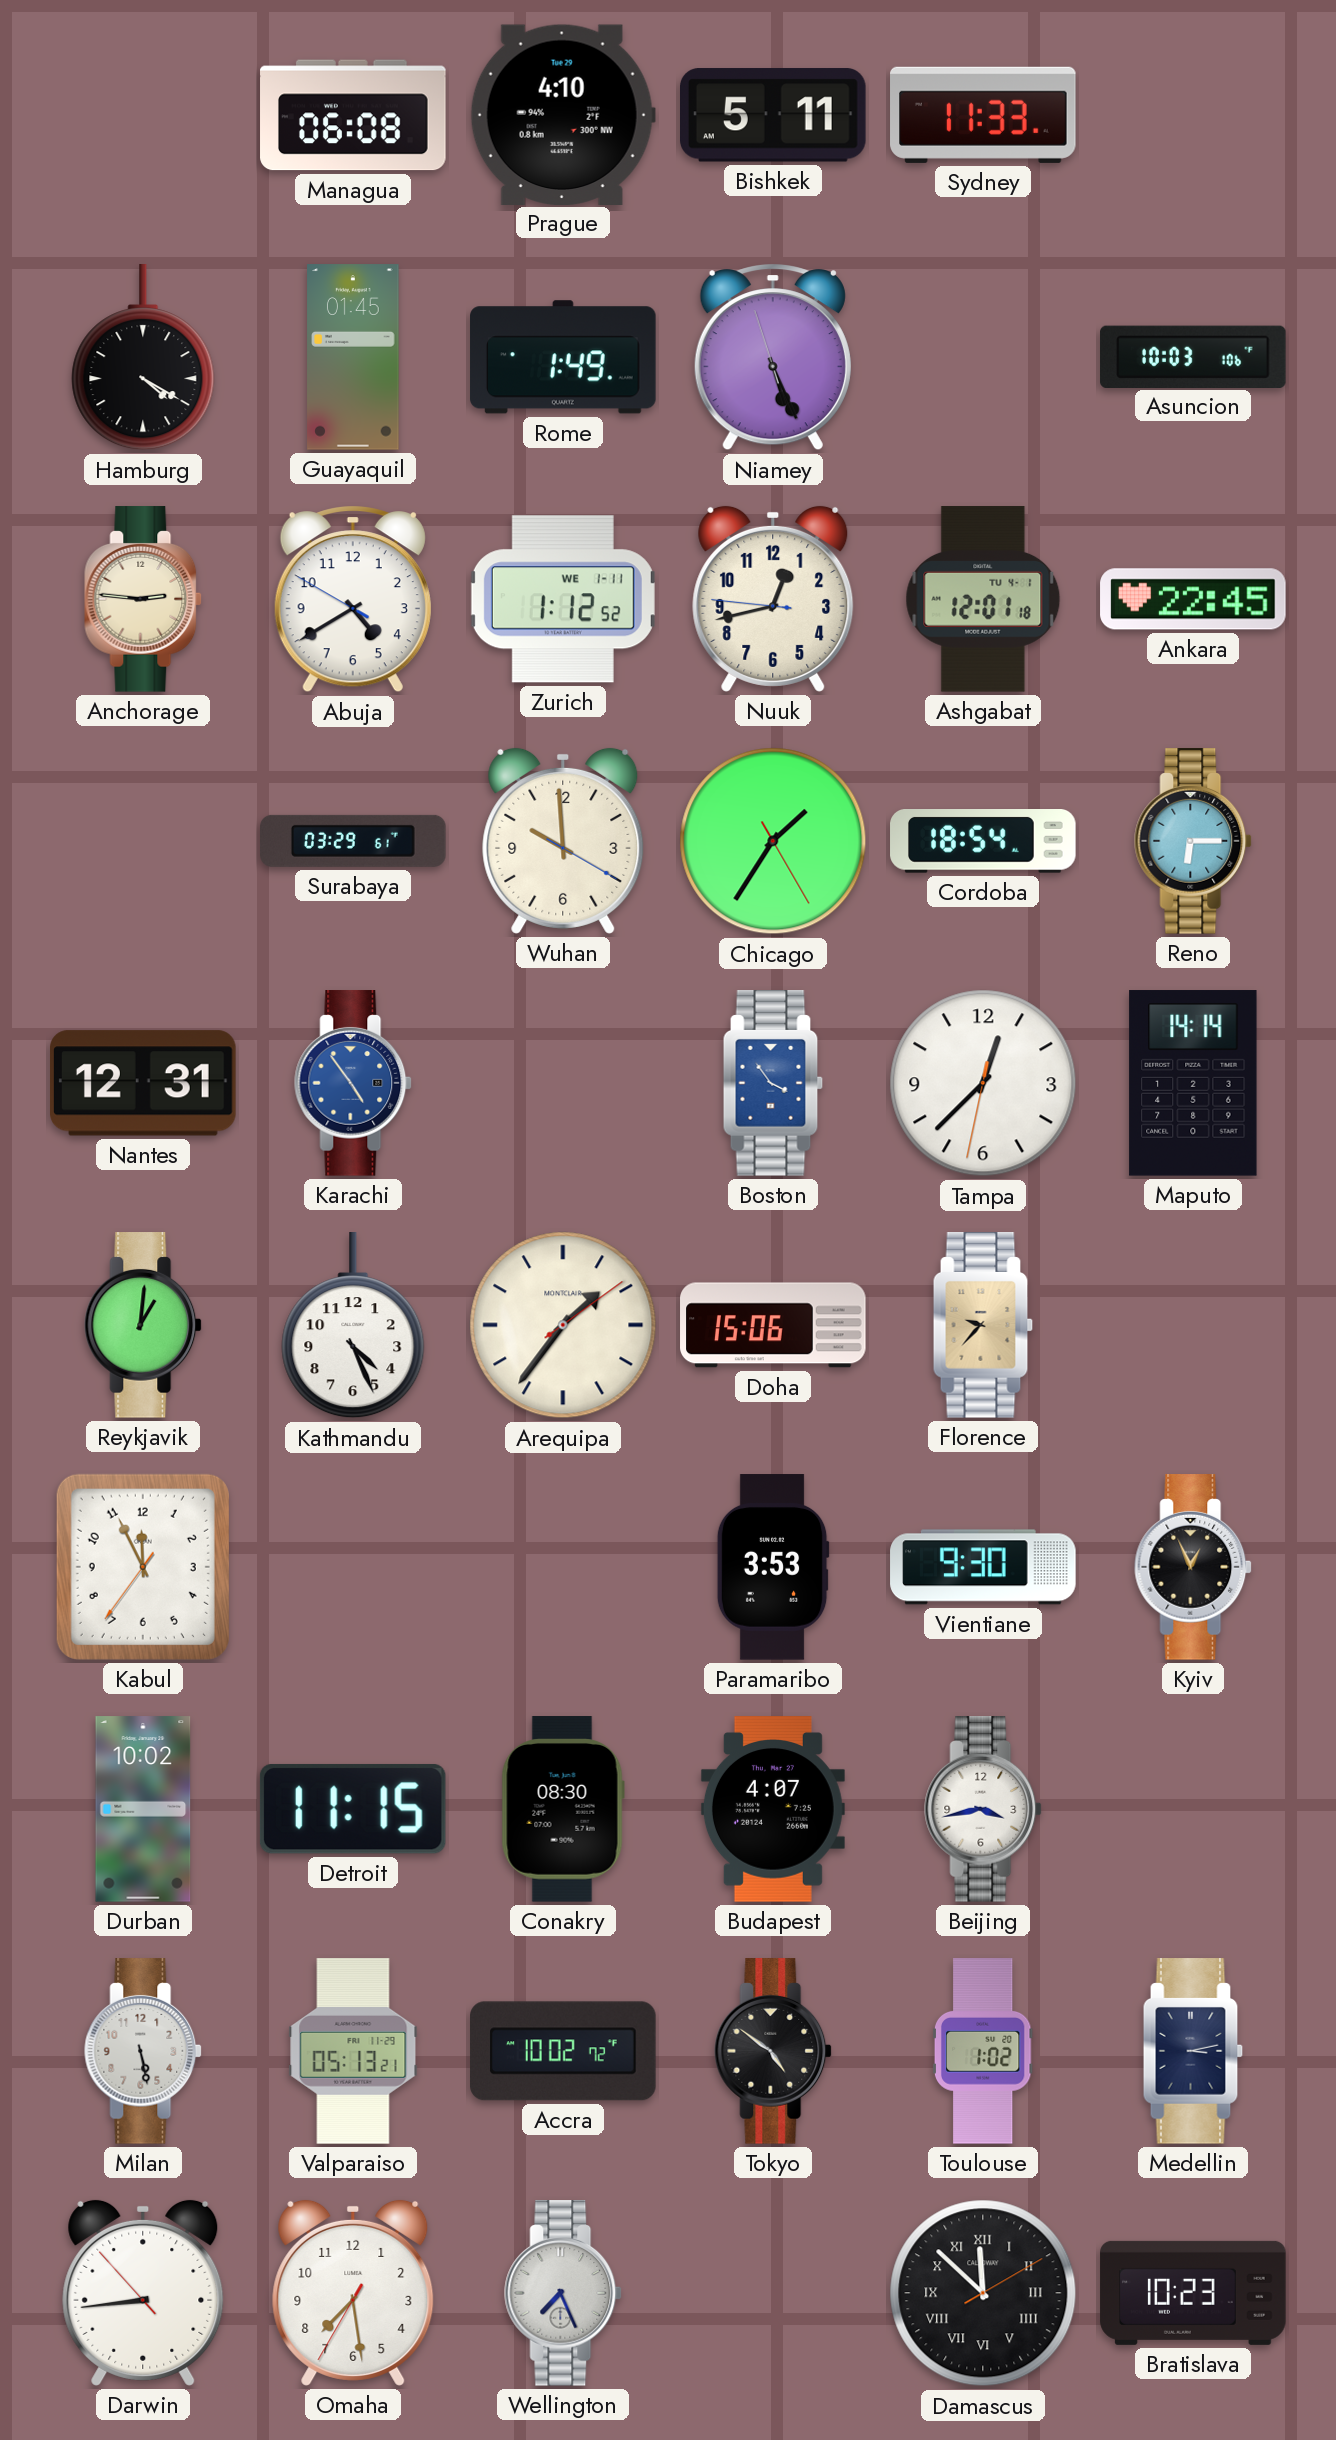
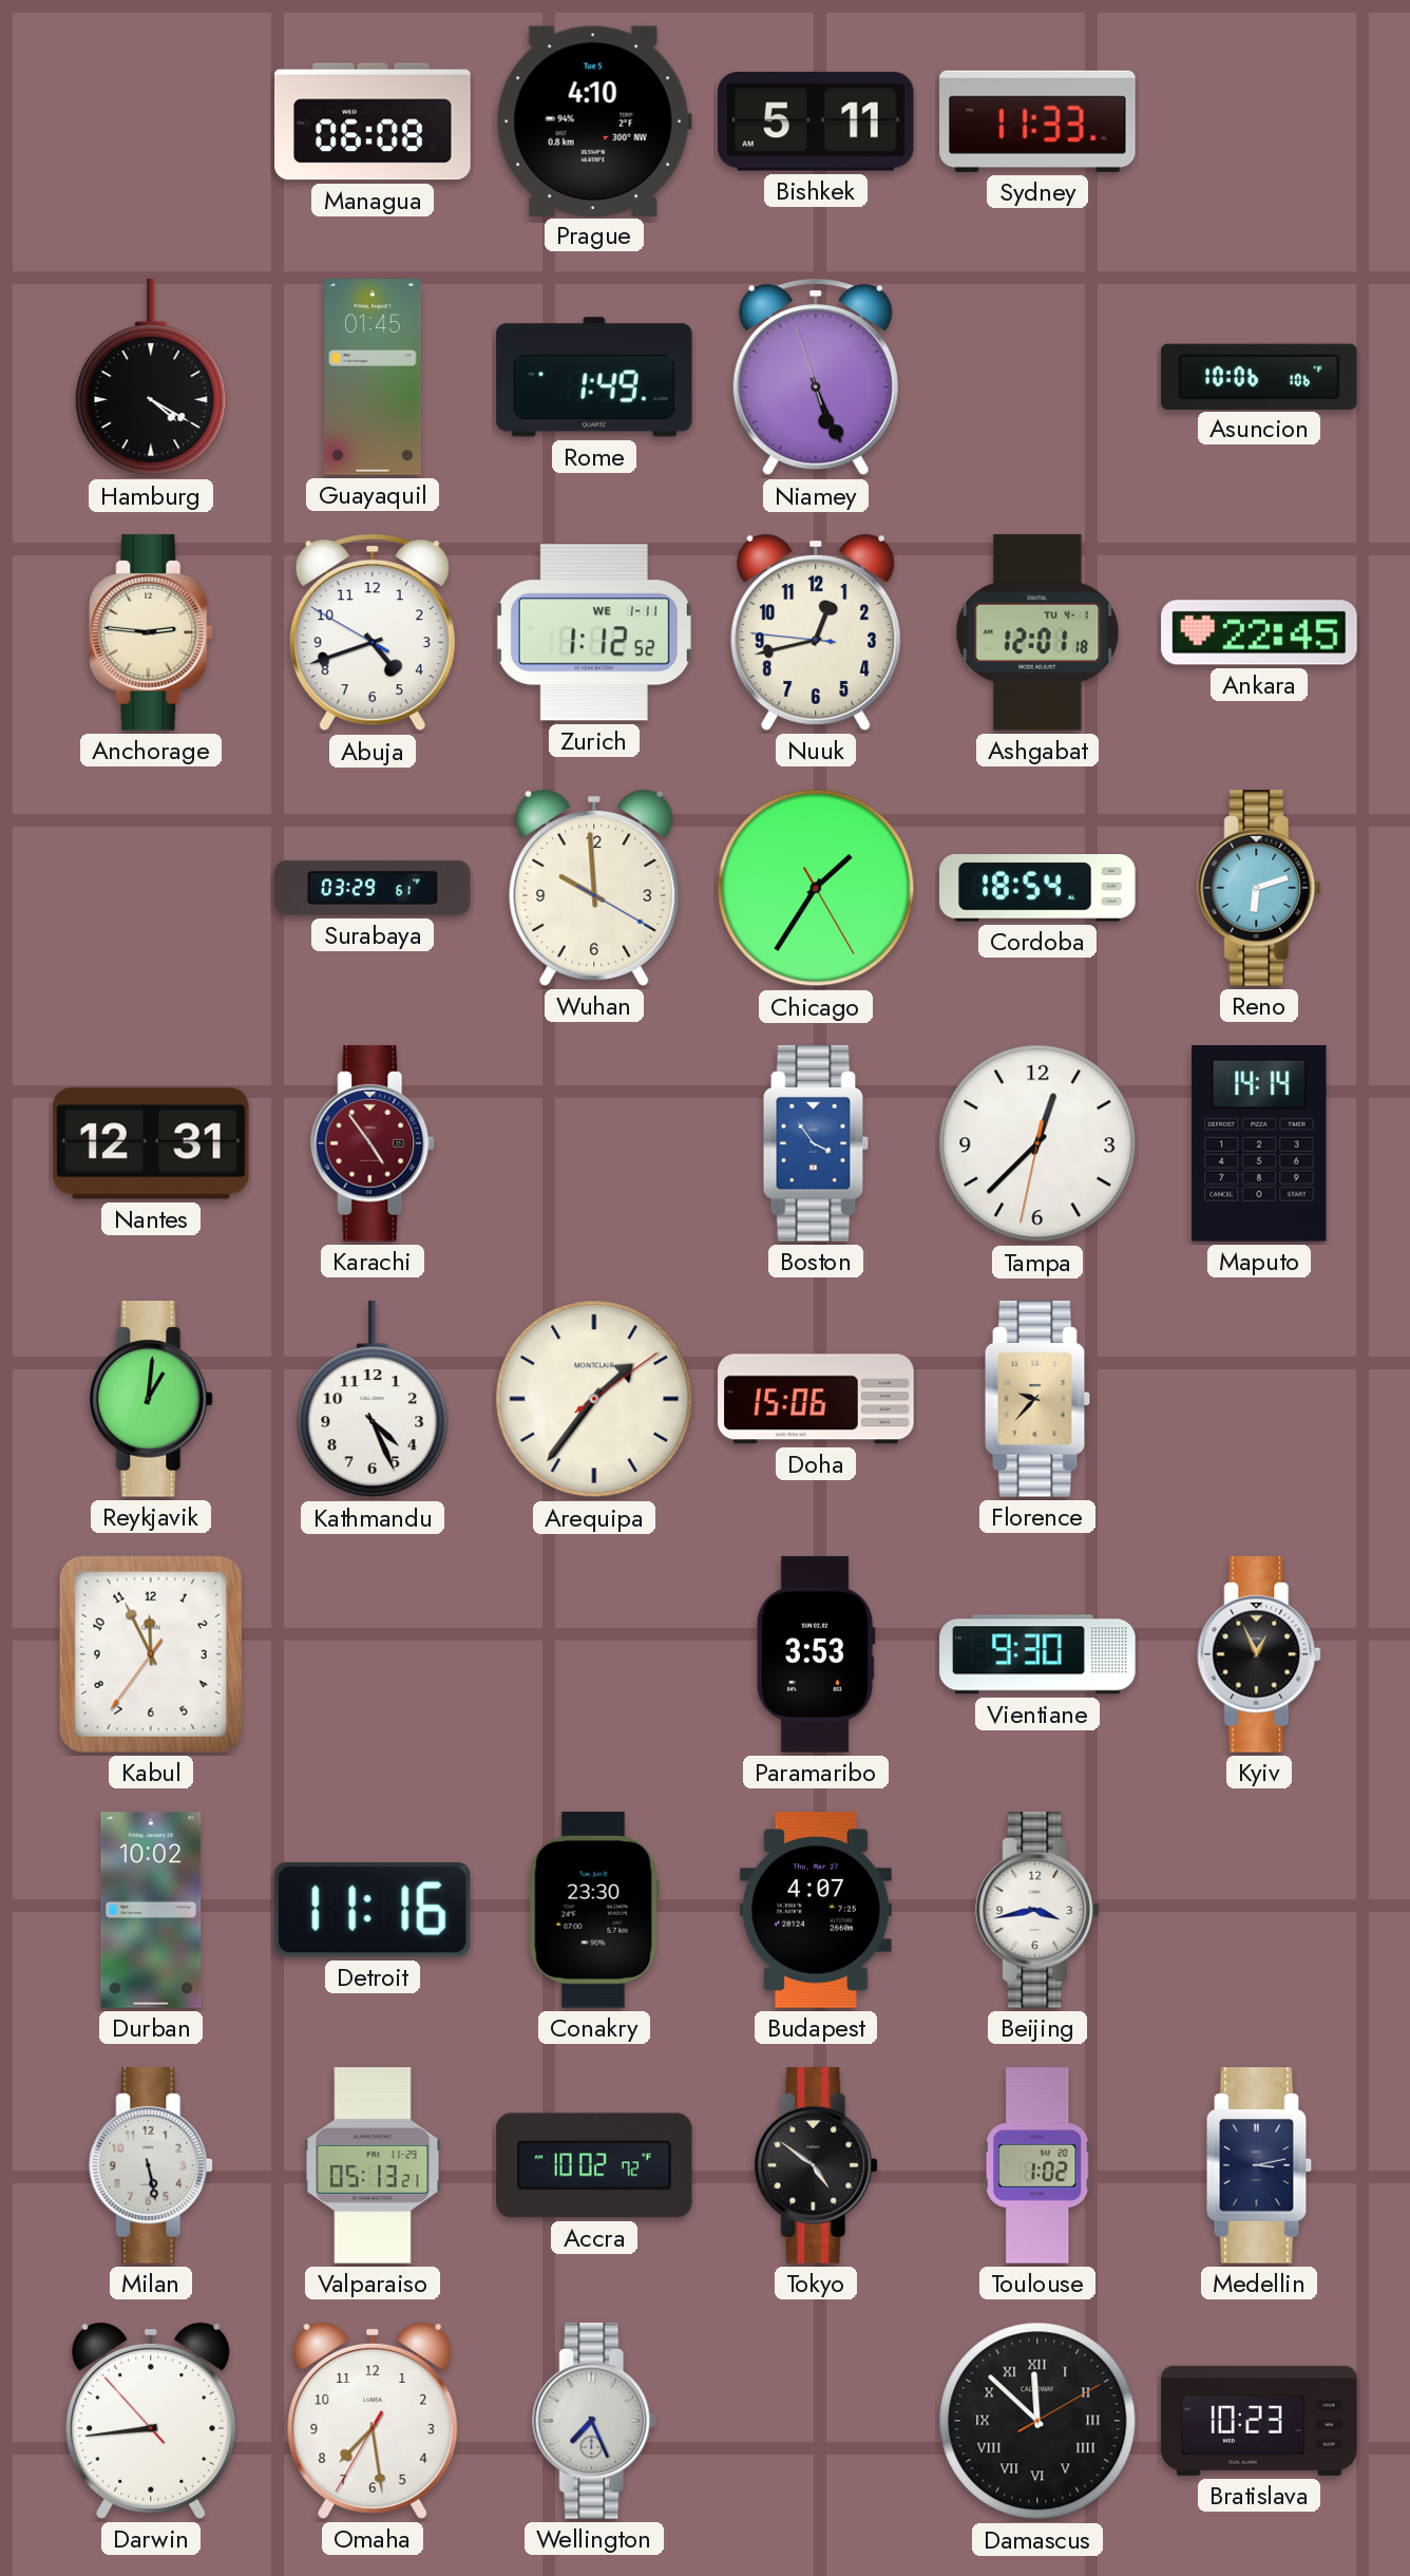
Prague date: Tue 29 -> Tue 5
Asuncion: 10:03 -> 10:06
Abuja: 4:39 -> 4:41
Reno: 6:15 -> 6:12
Karachi dial: blue -> burgundy
Detroit: 11:15 -> 11:16
Conakry: 08:30 -> 23:30
